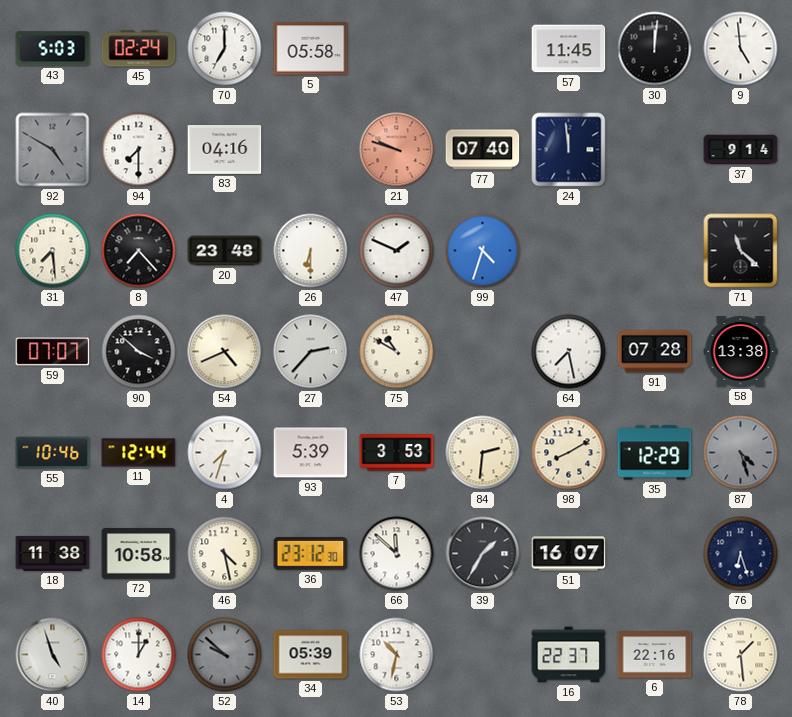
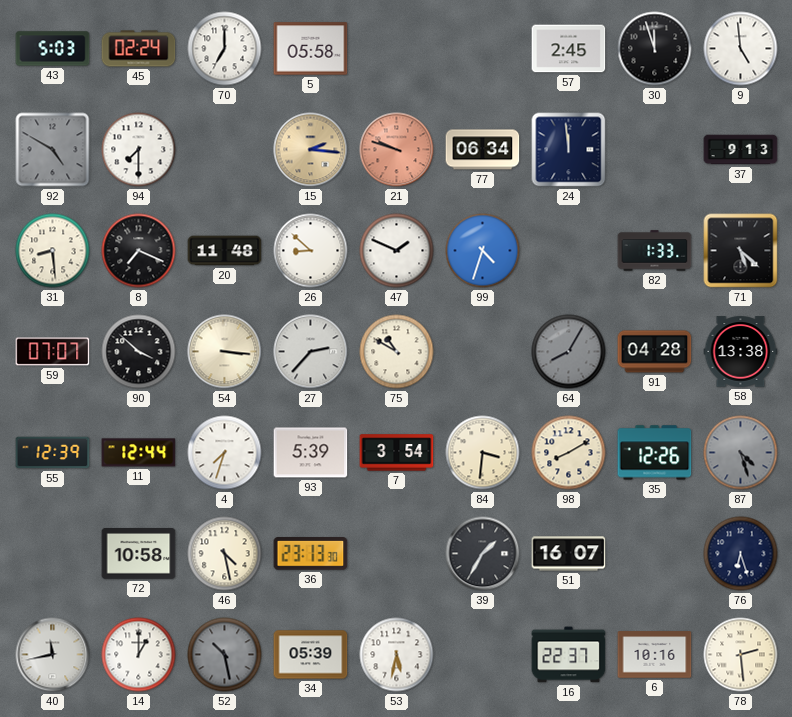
57: 11:45 -> 2:45
30: 12:01 -> 11:57
83: 04:16 -> none
15: none -> 2:16
77: 07:40 -> 06:34
37: 9:14 -> 9:13
31: 7:29 -> 8:29
8: 7:23 -> 7:19
20: 23:48 -> 11:48
26: 6:30 -> 8:52
82: none -> 1:33
71: 11:22 -> 5:22
54: 4:41 -> 3:16
64: 7:28 -> 8:05
64 dial: white -> grey
91: 07:28 -> 04:28
55: 10:46 -> 12:39
7: 3:53 -> 3:54
84: 2:31 -> 3:31
35: 12:29 -> 12:26
18: 11:38 -> none
36: 23:12 -> 23:13
66: 11:52 -> none
40: 4:57 -> 11:43
52: 9:52 -> 10:28
53: 10:32 -> 5:32
6: 22:16 -> 10:16
78: 1:29 -> 2:29
